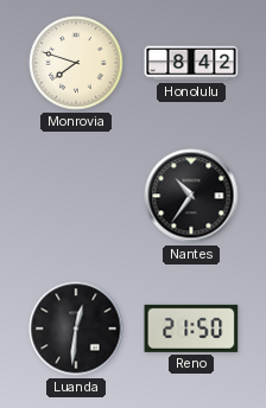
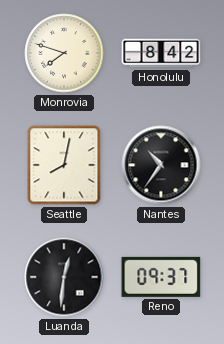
Seattle: none -> 8:02
Reno: 21:50 -> 09:37
